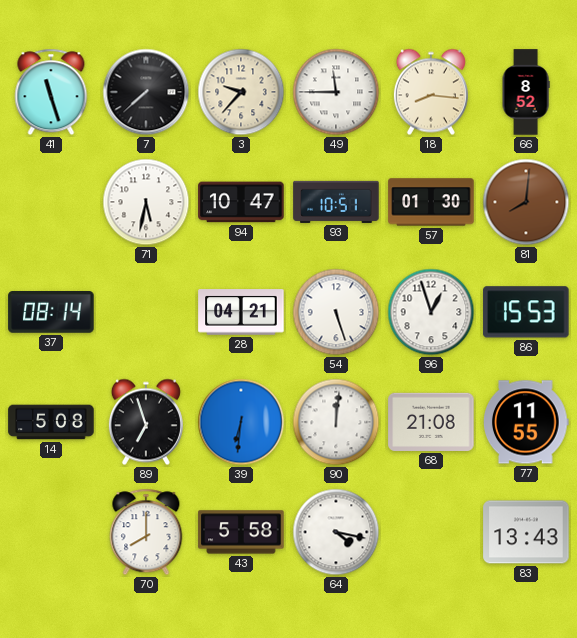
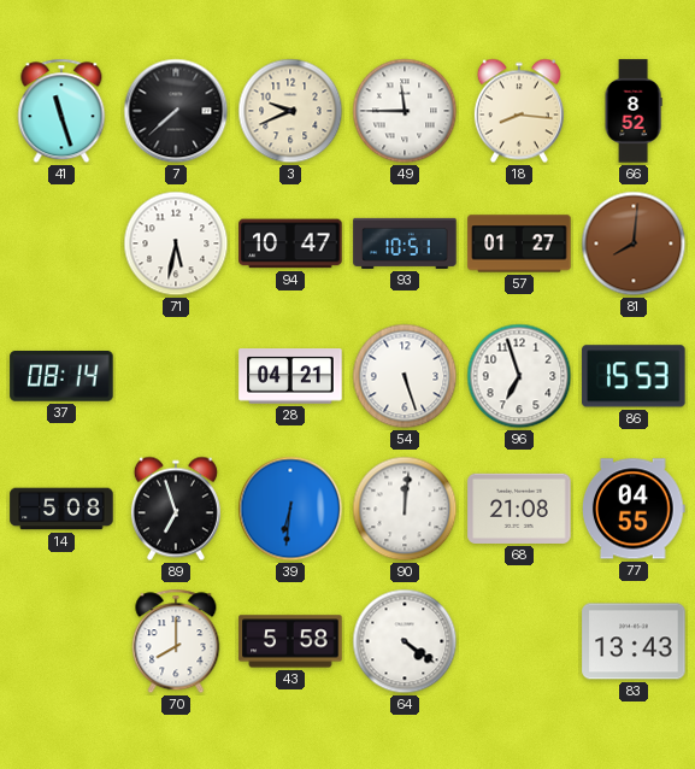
3: 9:37 -> 9:41
57: 01:30 -> 01:27
96: 12:57 -> 6:57
77: 11:55 -> 04:55
64: 4:17 -> 4:21
